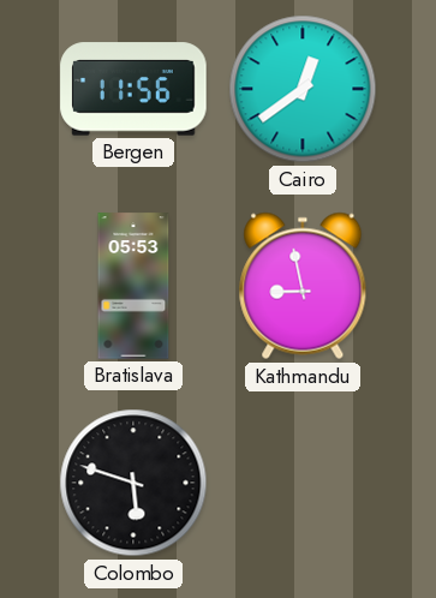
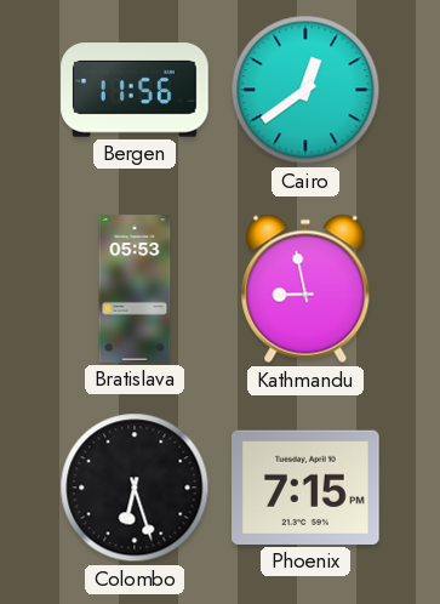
Colombo: 5:48 -> 6:27
Phoenix: none -> 7:15
